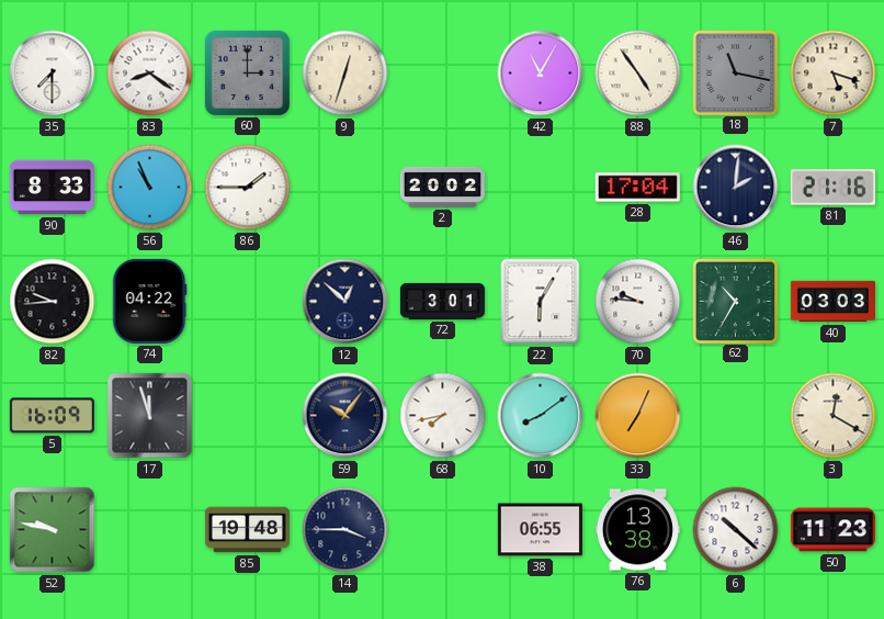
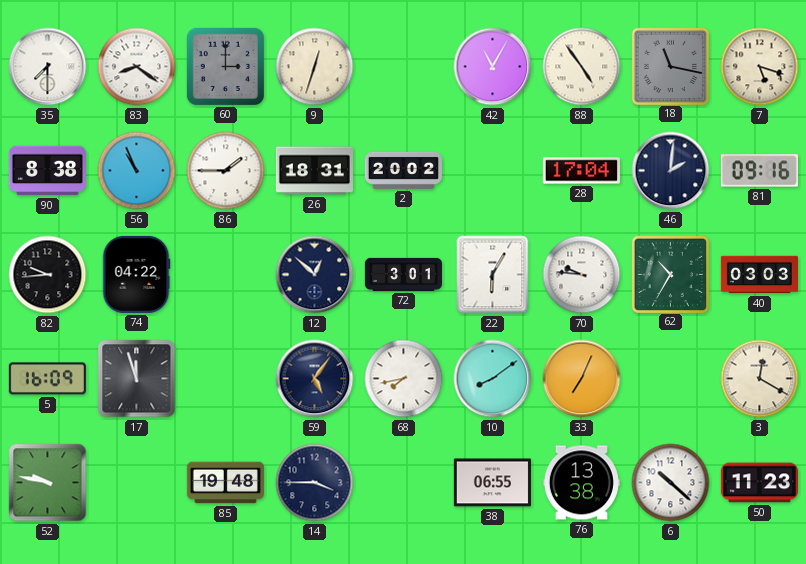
90: 8:33 -> 8:38
26: none -> 18:31
81: 21:16 -> 09:16
59: 10:06 -> 5:06
